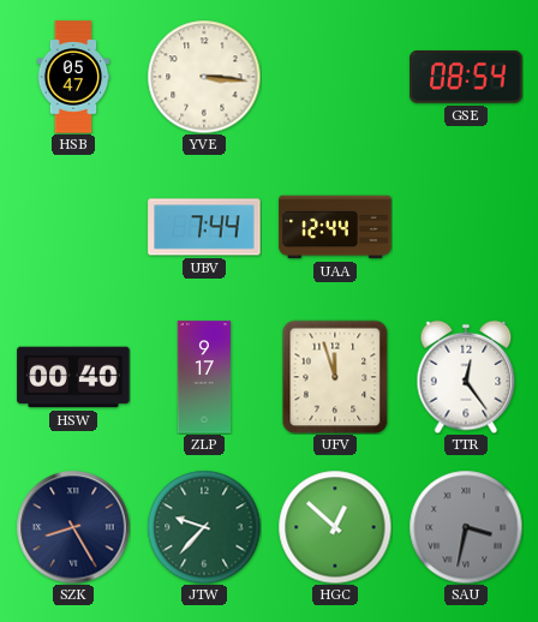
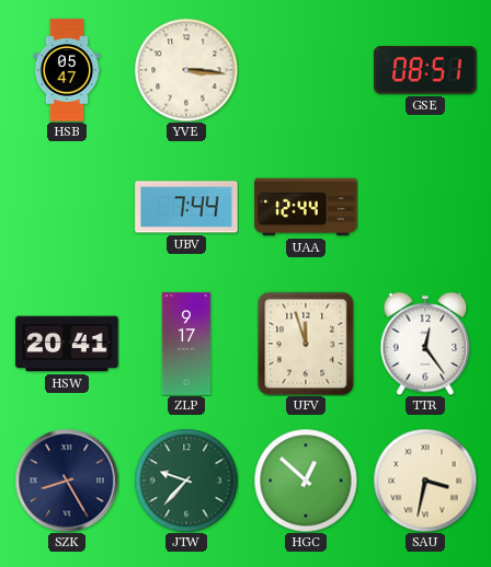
GSE: 08:54 -> 08:51
HSW: 00:40 -> 20:41
SAU dial: grey -> cream
